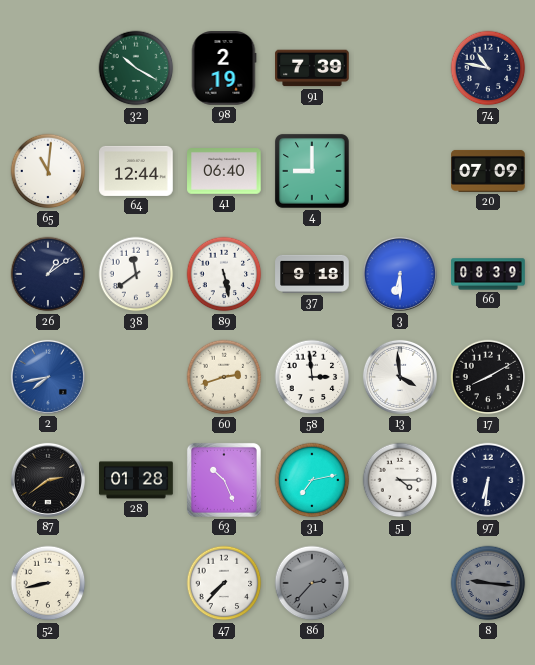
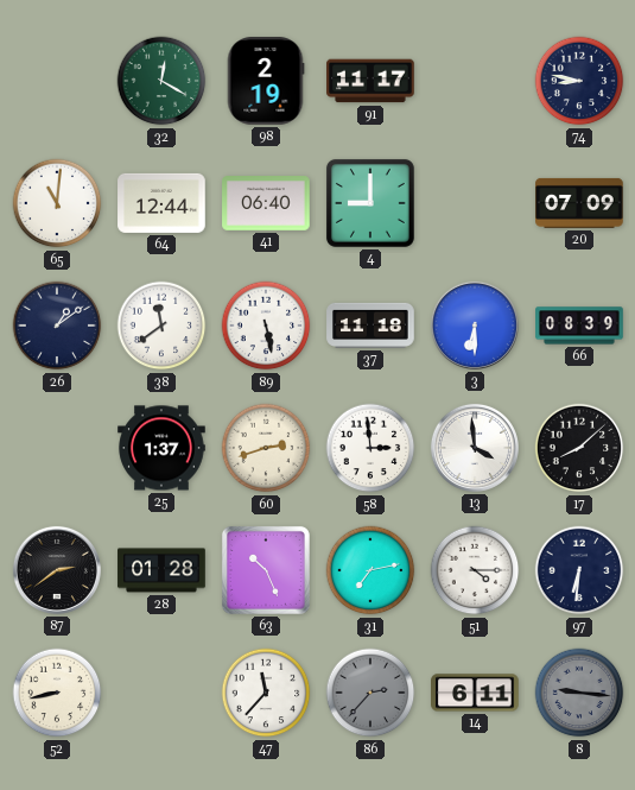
32: 10:20 -> 12:20
91: 7:39 -> 11:17
74: 10:47 -> 8:47
37: 9:18 -> 11:18
2: 7:43 -> none
25: none -> 1:37
17: 8:10 -> 8:08
47: 7:37 -> 11:37
14: none -> 6:11
